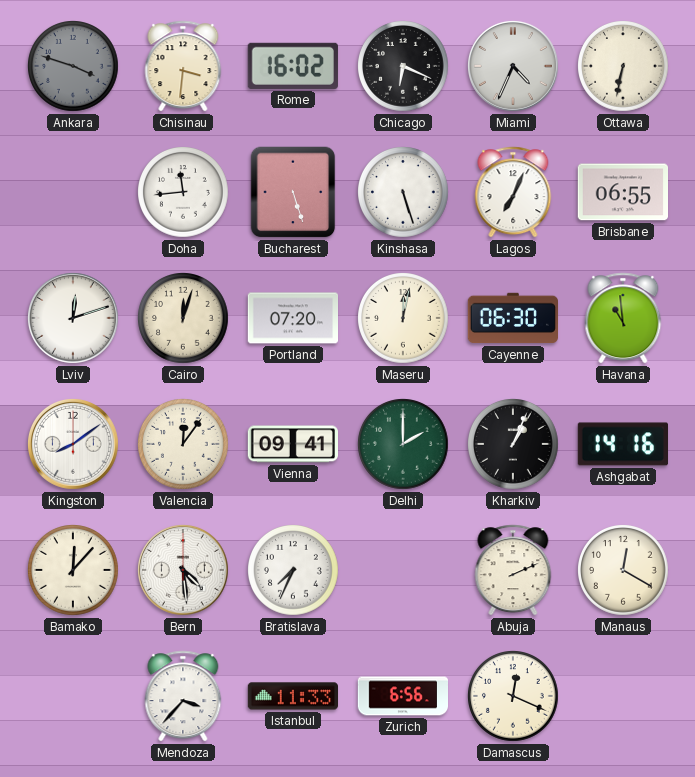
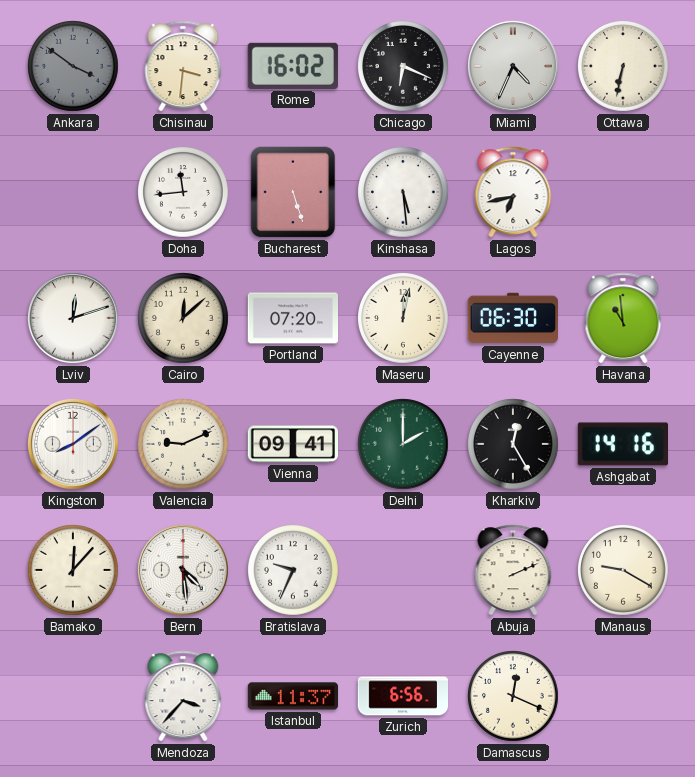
Ankara: 3:48 -> 3:51
Kinshasa: 5:27 -> 5:29
Lagos: 7:04 -> 6:43
Brisbane: 06:55 -> none
Cairo: 12:03 -> 12:08
Valencia: 12:06 -> 9:11
Kharkiv: 1:04 -> 12:25
Bratislava: 7:34 -> 9:34
Manaus: 12:20 -> 9:20
Istanbul: 11:33 -> 11:37
